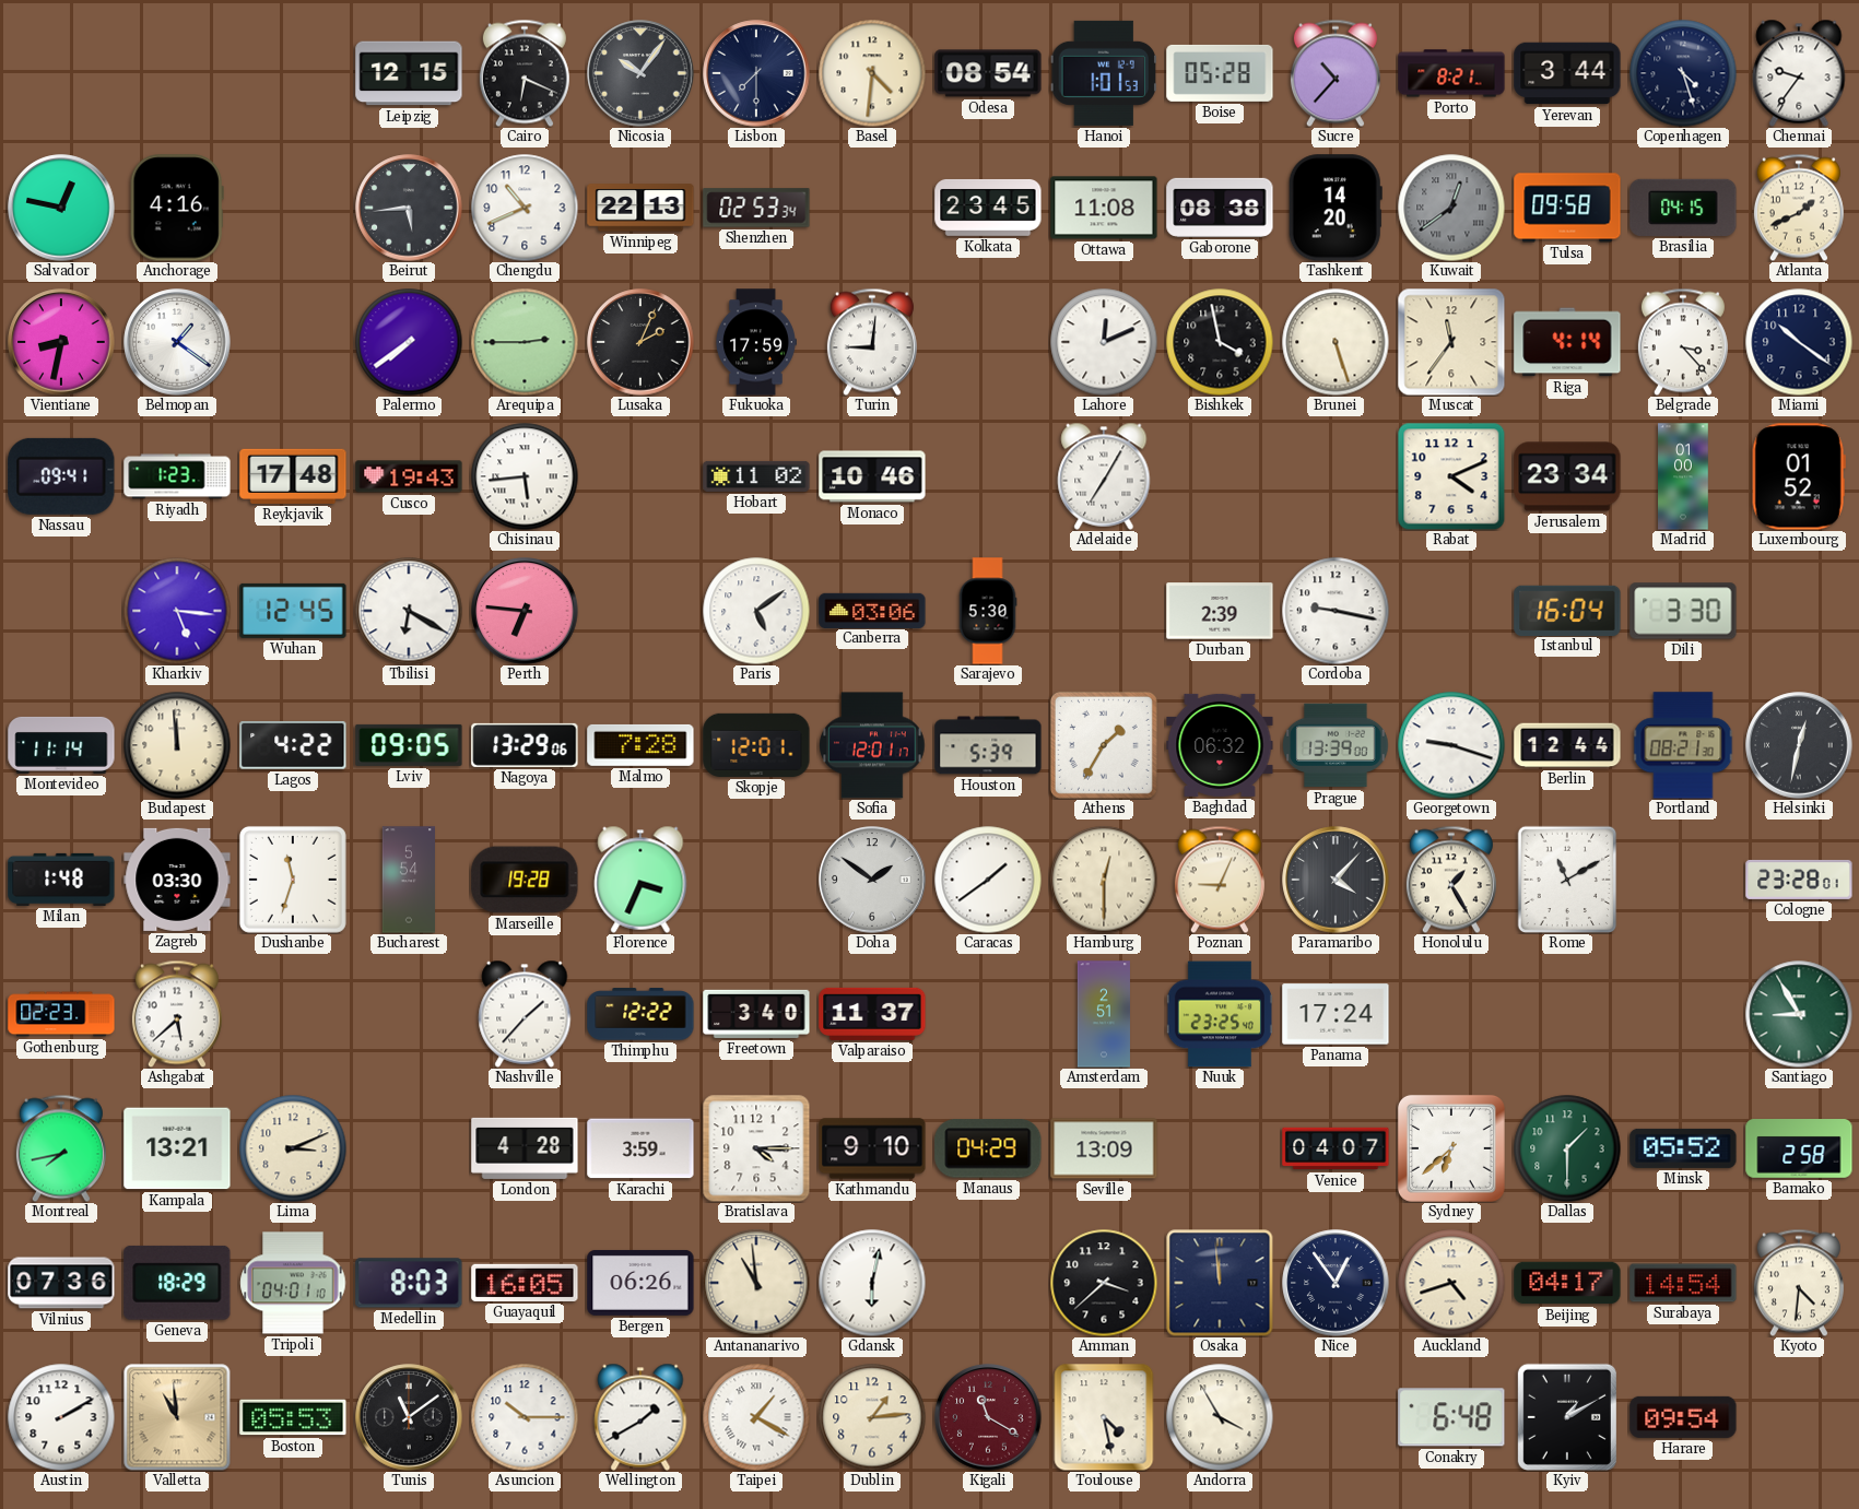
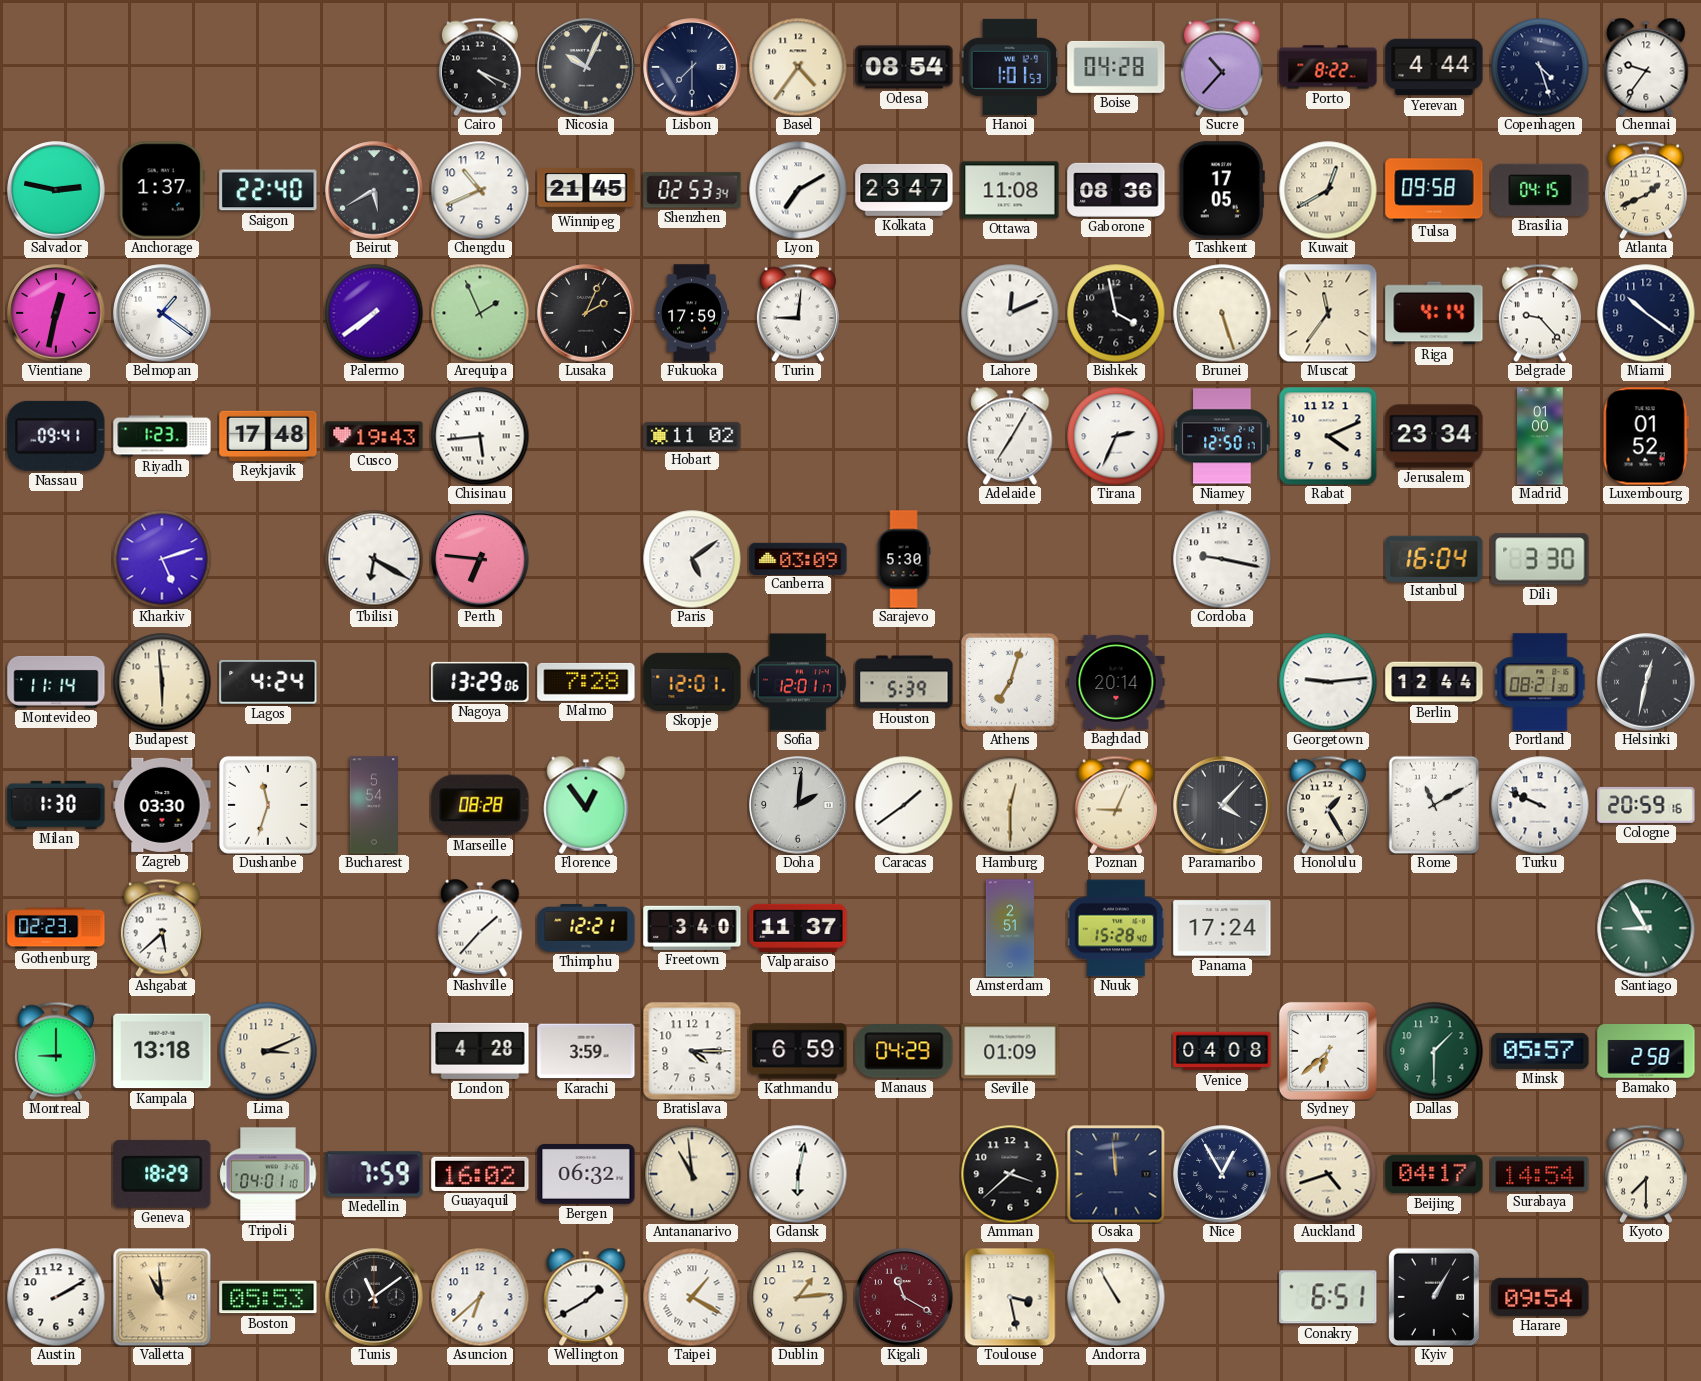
Leipzig: 12:15 -> none
Cairo: 6:19 -> 4:19
Nicosia: 10:06 -> 10:04
Basel: 4:31 -> 4:36
Boise: 05:28 -> 04:28
Porto: 8:21 -> 8:22
Yerevan: 3:44 -> 4:44
Salvador: 12:47 -> 2:47
Anchorage: 4:16 -> 1:37
Saigon: none -> 22:40
Beirut: 5:44 -> 5:40
Winnipeg: 22:13 -> 21:45
Lyon: none -> 7:10
Kolkata: 23:45 -> 23:47
Gaborone: 08:38 -> 08:36
Tashkent: 14:20 -> 17:05
Kuwait: 12:39 -> 12:40
Kuwait dial: grey -> cream
Vientiane: 8:32 -> 12:32
Arequipa: 2:45 -> 1:56
Belgrade: 3:23 -> 9:23
Monaco: 10:46 -> none
Tirana: none -> 2:34
Niamey: none -> 12:50
Kharkiv: 5:16 -> 5:12
Wuhan: 12:45 -> none
Canberra: 03:06 -> 03:09
Durban: 2:39 -> none
Budapest: 11:59 -> 5:59
Lagos: 4:22 -> 4:24
Lviv: 09:05 -> none
Athens: 1:35 -> 7:03
Baghdad: 06:32 -> 20:14
Prague: 13:39 -> none
Georgetown: 9:18 -> 9:14
Milan: 1:48 -> 1:30
Marseille: 19:28 -> 08:28
Florence: 3:34 -> 12:54
Doha: 1:51 -> 2:01
Turku: none -> 9:49
Cologne: 23:28 -> 20:59
Thimphu: 12:22 -> 12:21
Nuuk: 23:25 -> 15:28
Montreal: 7:43 -> 9:00
Kampala: 13:21 -> 13:18
Kathmandu: 9:10 -> 6:59
Seville: 13:09 -> 01:09
Venice: 04:07 -> 04:08
Minsk: 05:52 -> 05:57
Vilnius: 07:36 -> none
Medellin: 8:03 -> 7:59
Guayaquil: 16:05 -> 16:02
Bergen: 06:26 -> 06:32
Nice: 12:54 -> 12:55
Kyoto: 4:31 -> 7:30
Asuncion: 10:15 -> 6:38
Toulouse: 4:28 -> 3:28
Andorra: 3:55 -> 10:55
Conakry: 6:48 -> 6:51
Kyiv: 1:10 -> 1:05
